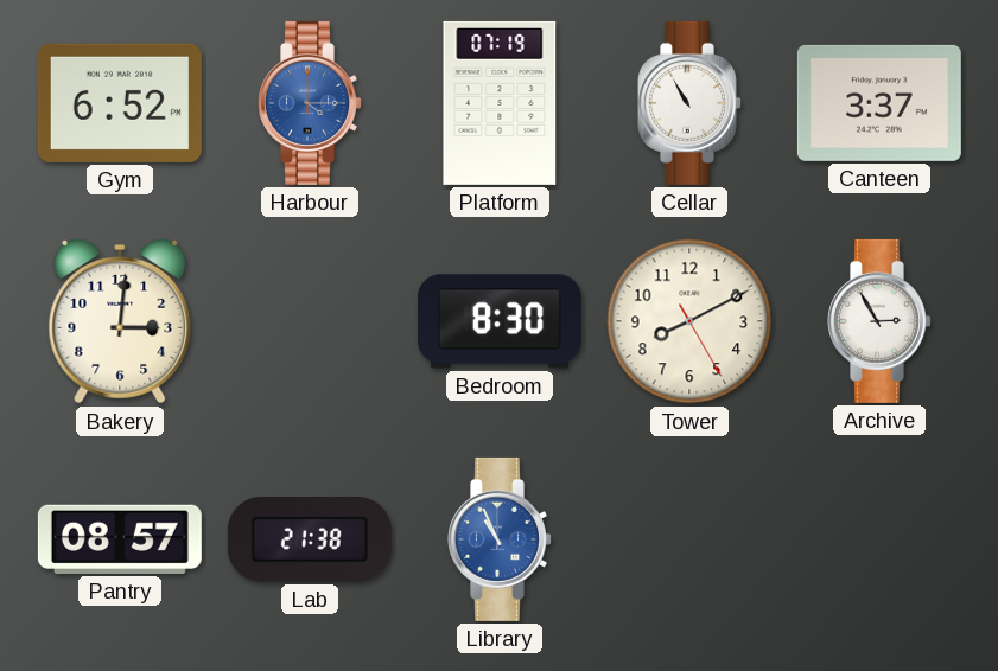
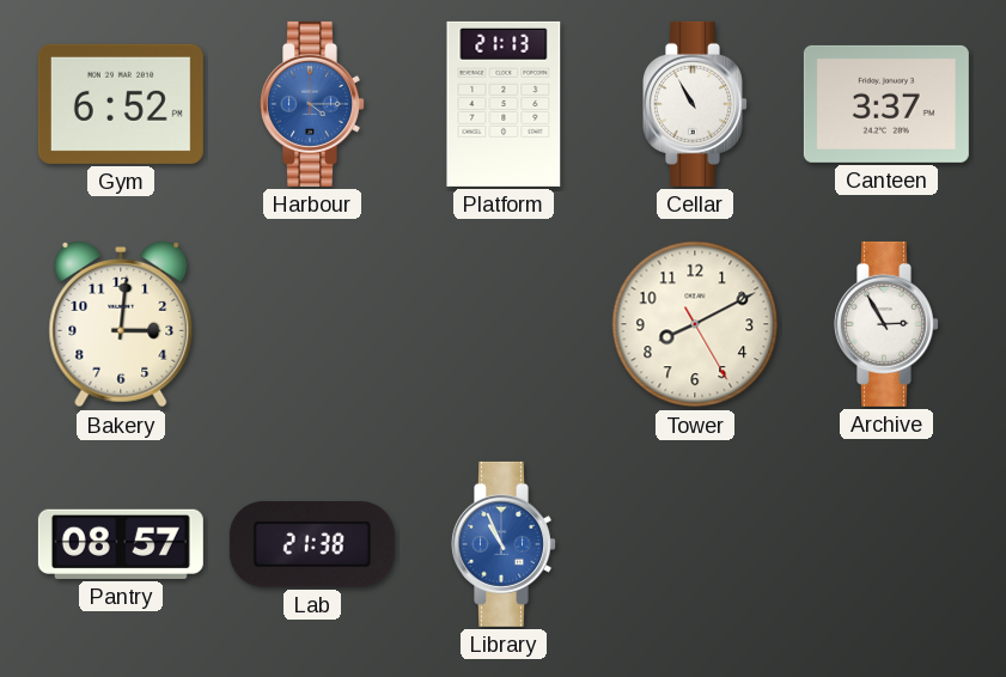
Platform: 07:19 -> 21:13
Bedroom: 8:30 -> none
